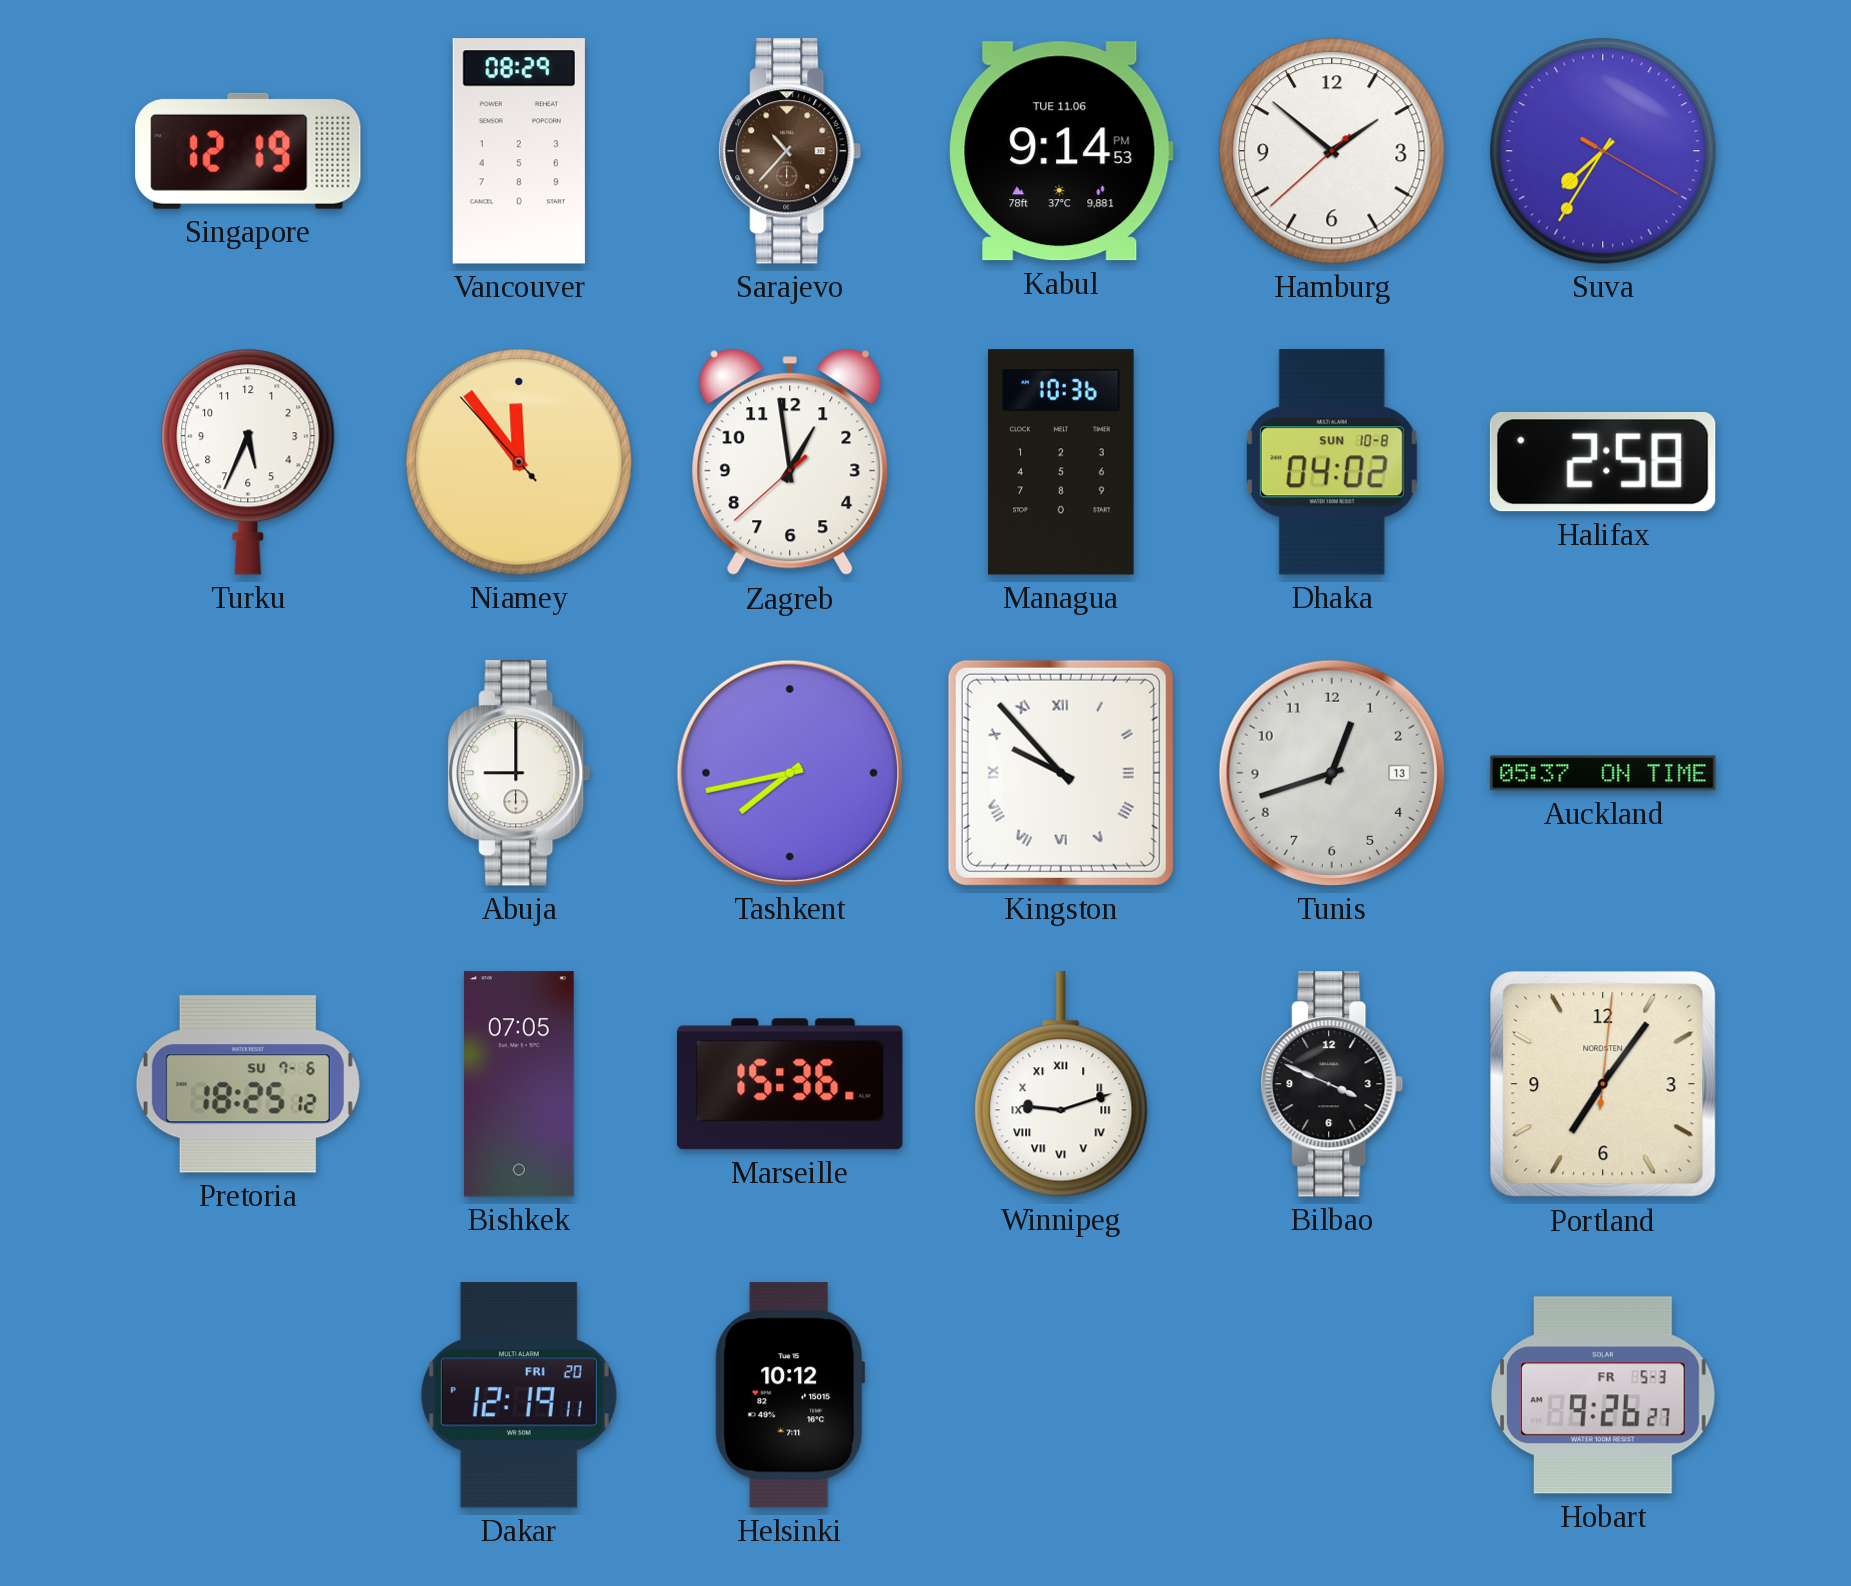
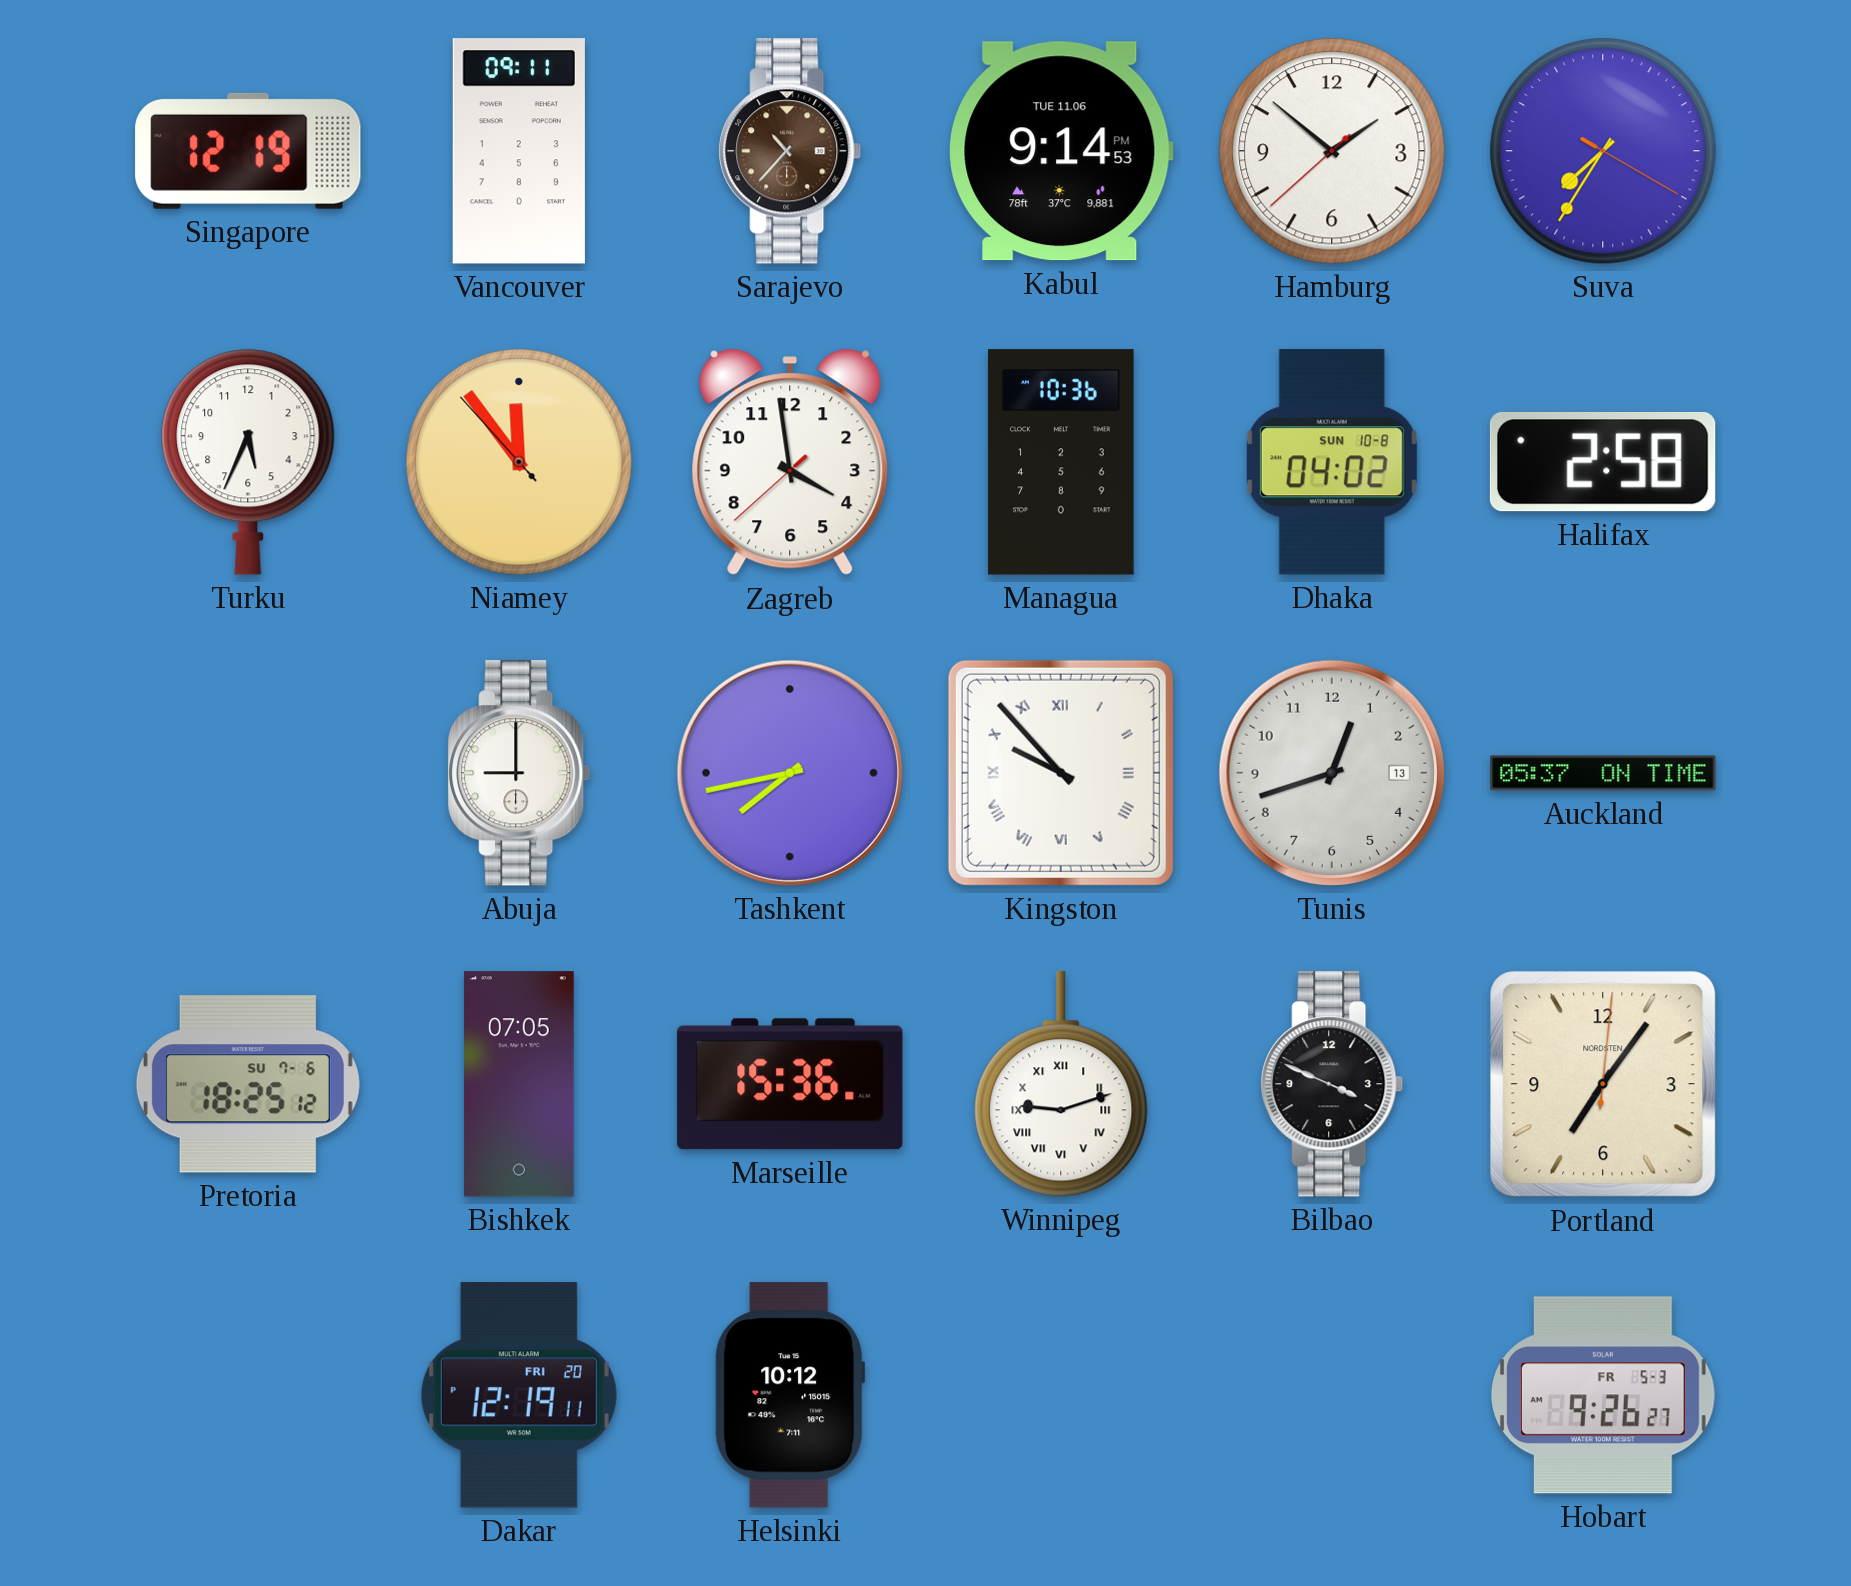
Vancouver: 08:29 -> 09:11
Zagreb: 12:58 -> 3:58
